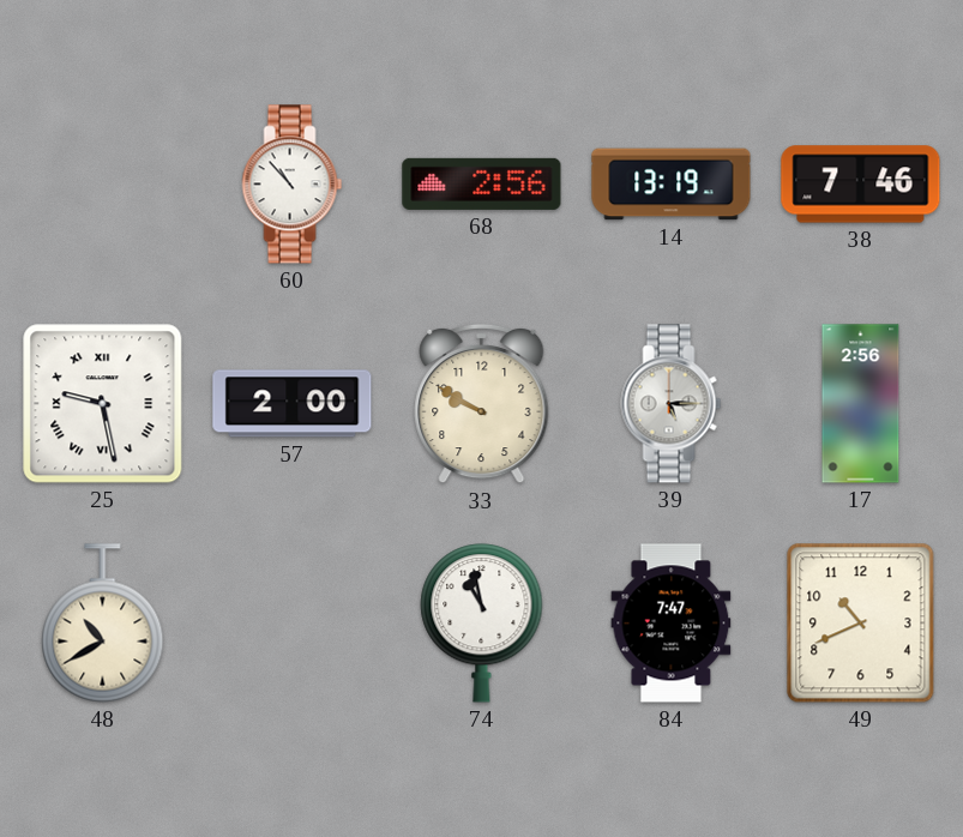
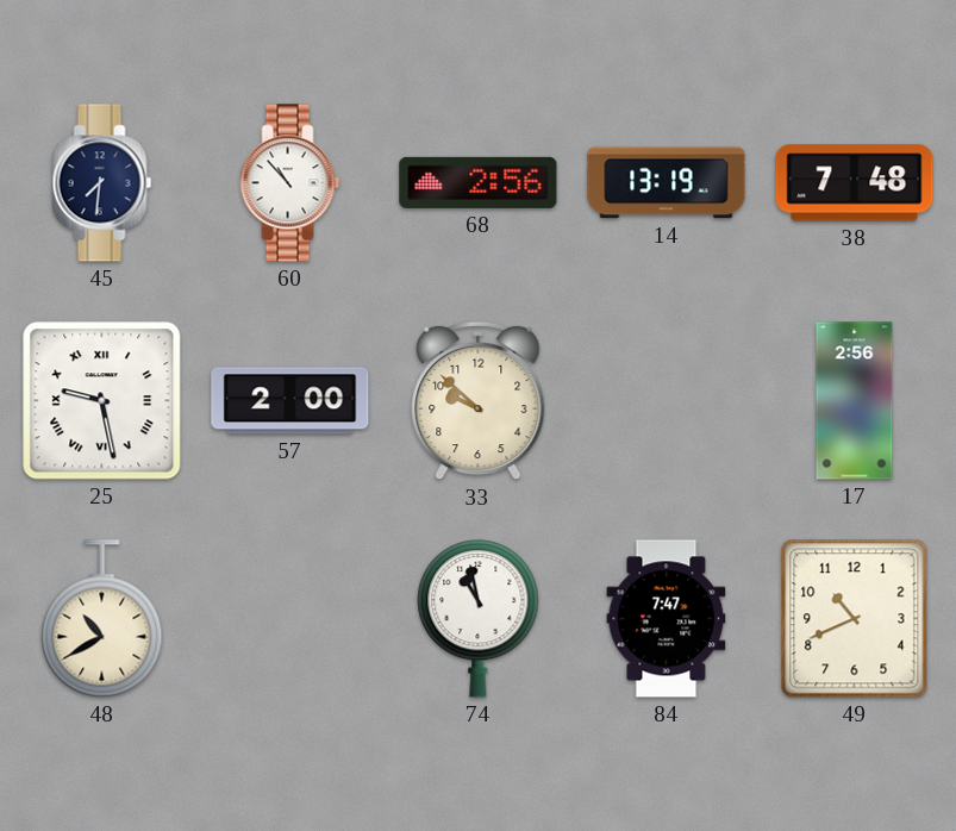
45: none -> 7:31
38: 7:46 -> 7:48
33: 9:50 -> 9:52
39: 5:15 -> none
